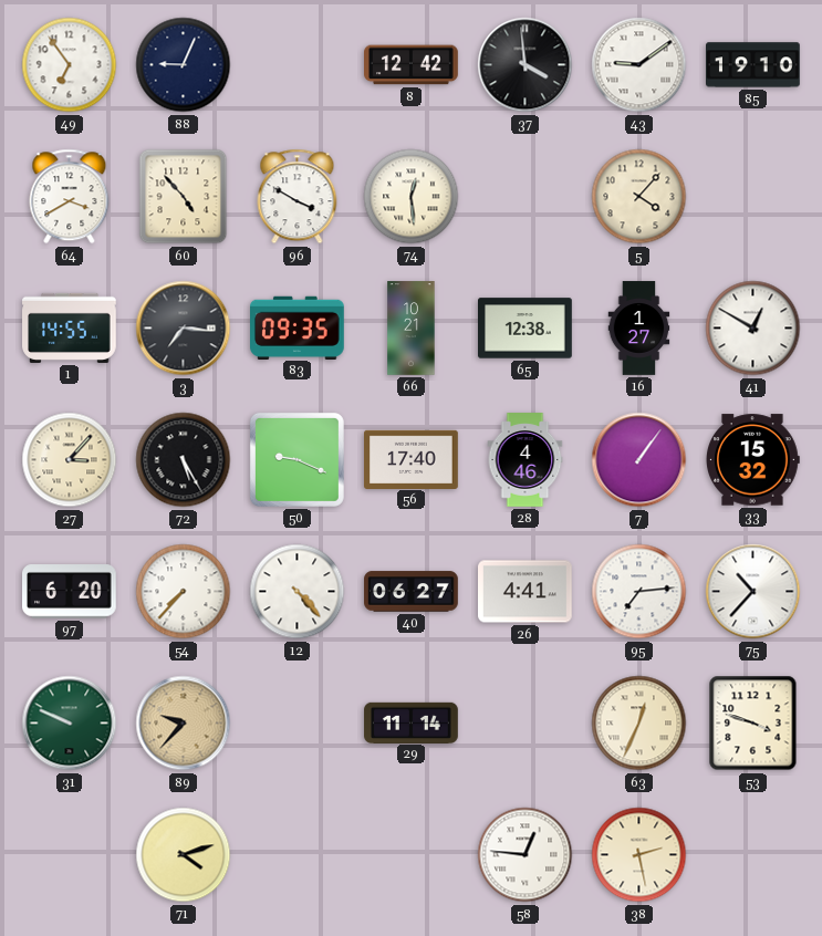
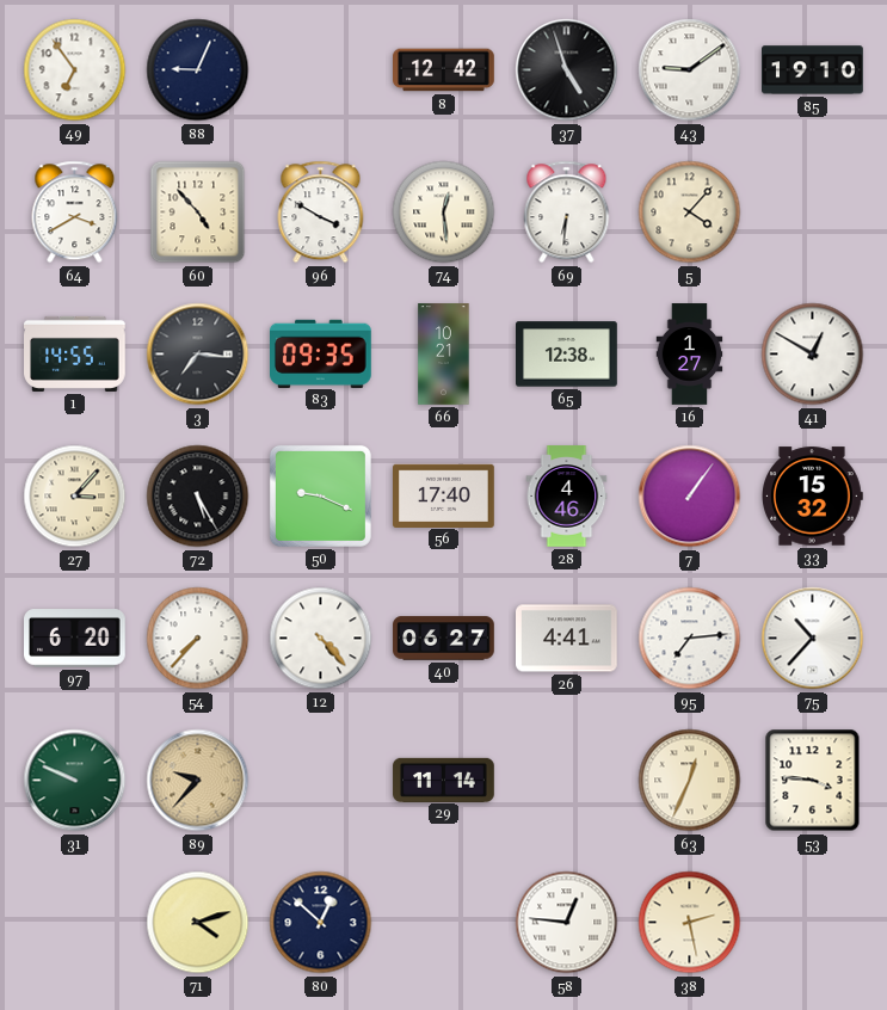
37: 3:59 -> 4:57
69: none -> 6:31
53: 3:48 -> 3:46
80: none -> 12:52
